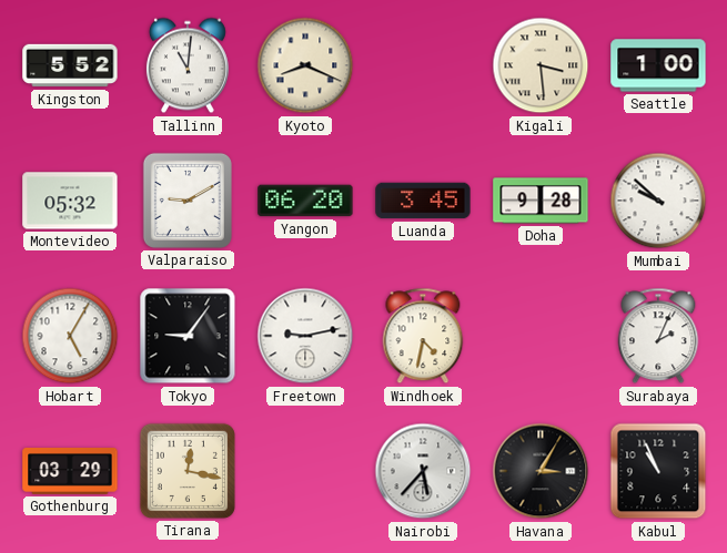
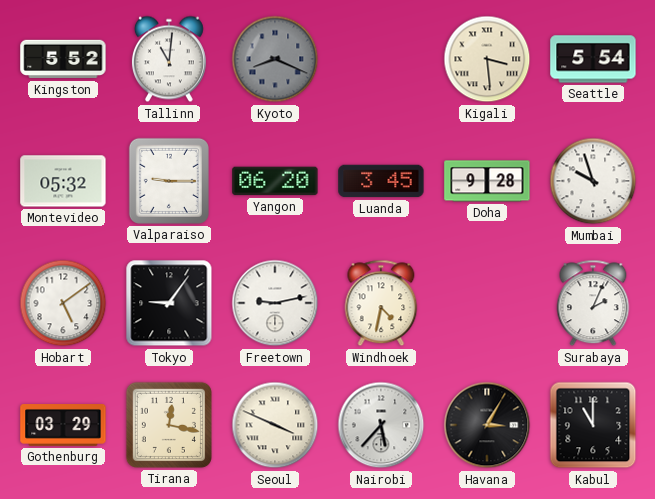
Kyoto dial: cream -> grey
Seattle: 1:00 -> 5:54
Valparaiso: 9:10 -> 9:15
Mumbai: 9:52 -> 9:57
Hobart: 5:05 -> 5:09
Seoul: none -> 3:49
Kabul: 10:56 -> 11:00
